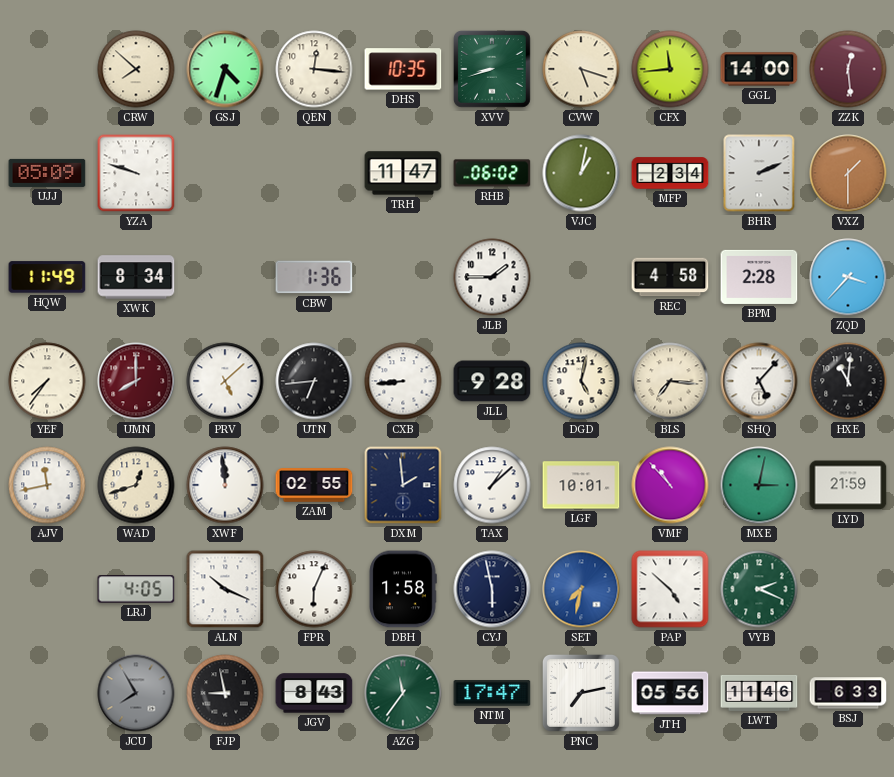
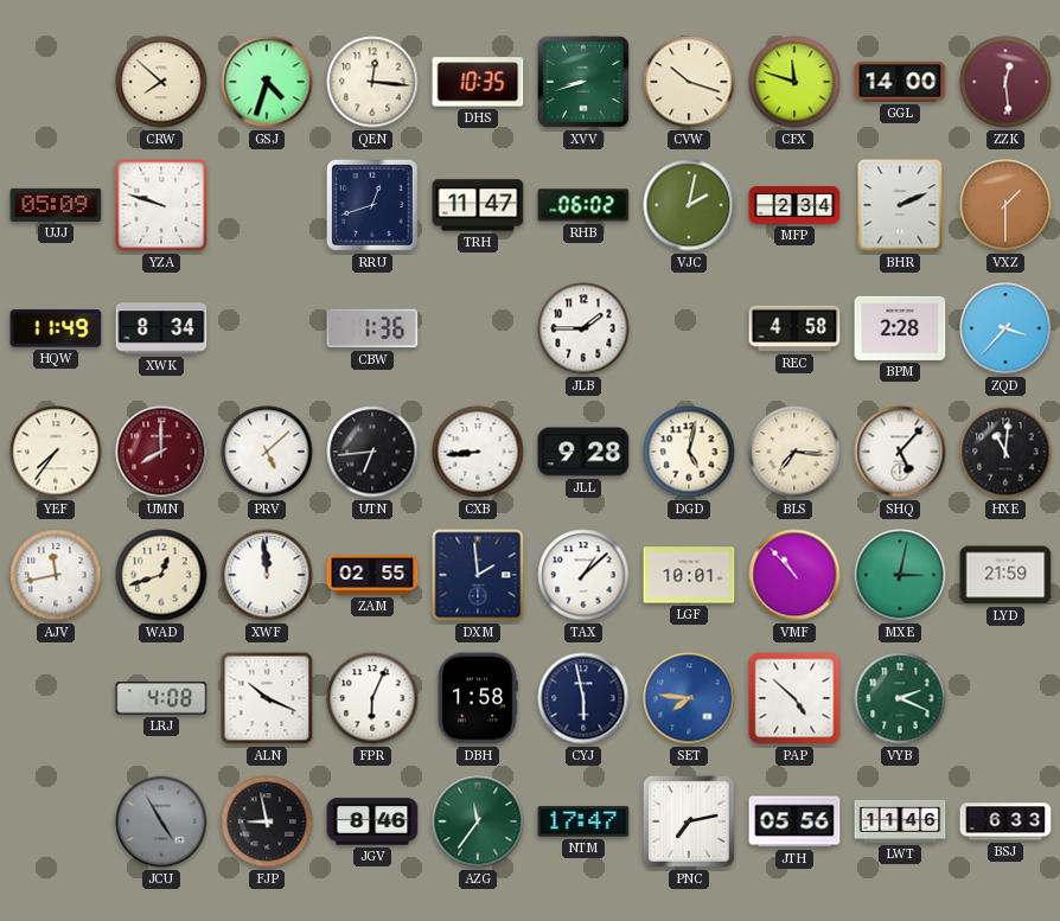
CVW: 5:18 -> 10:18
CFX: 11:44 -> 11:48
RRU: none -> 12:42
VJC: 1:02 -> 2:02
LRJ: 4:05 -> 4:08
SET: 7:32 -> 7:46
JCU: 7:55 -> 4:55
JGV: 8:43 -> 8:46
